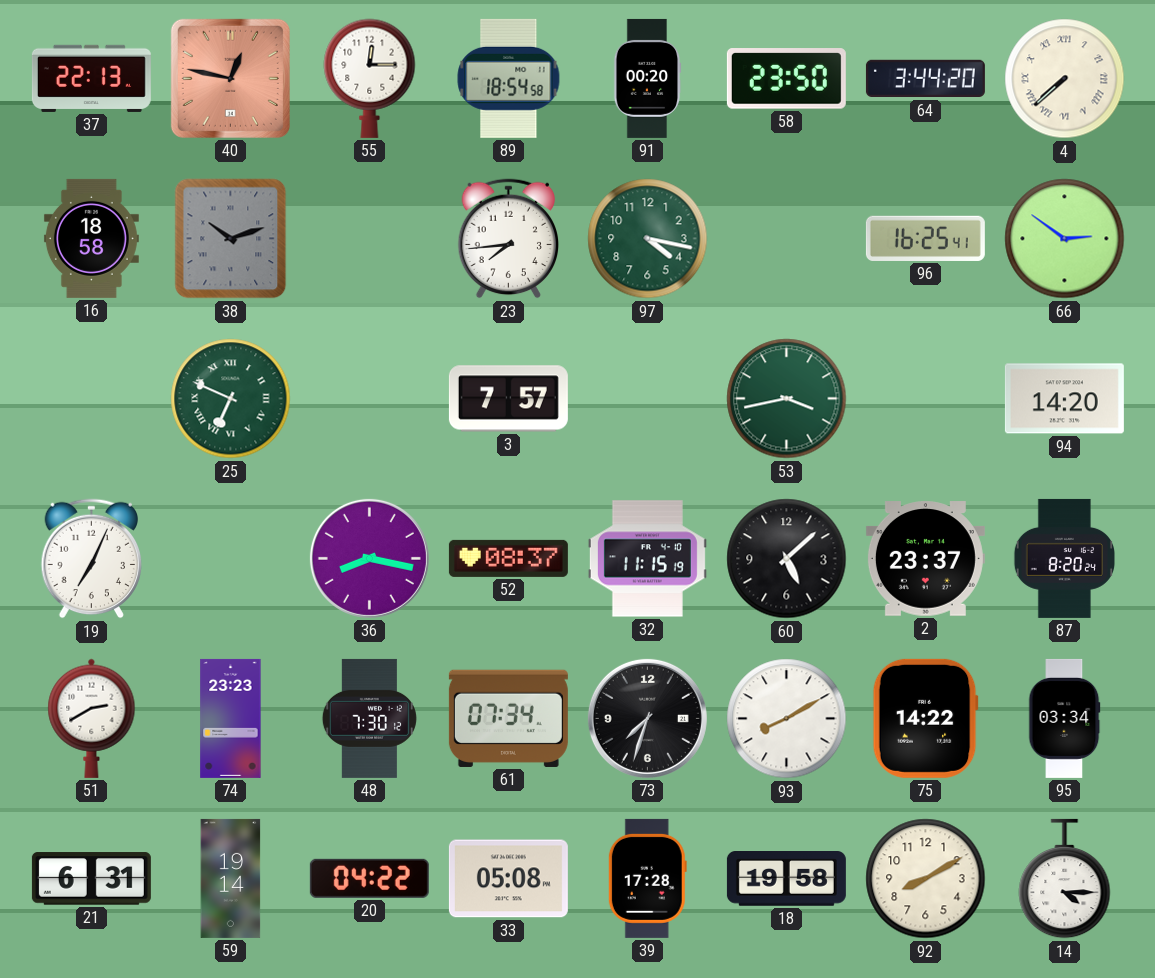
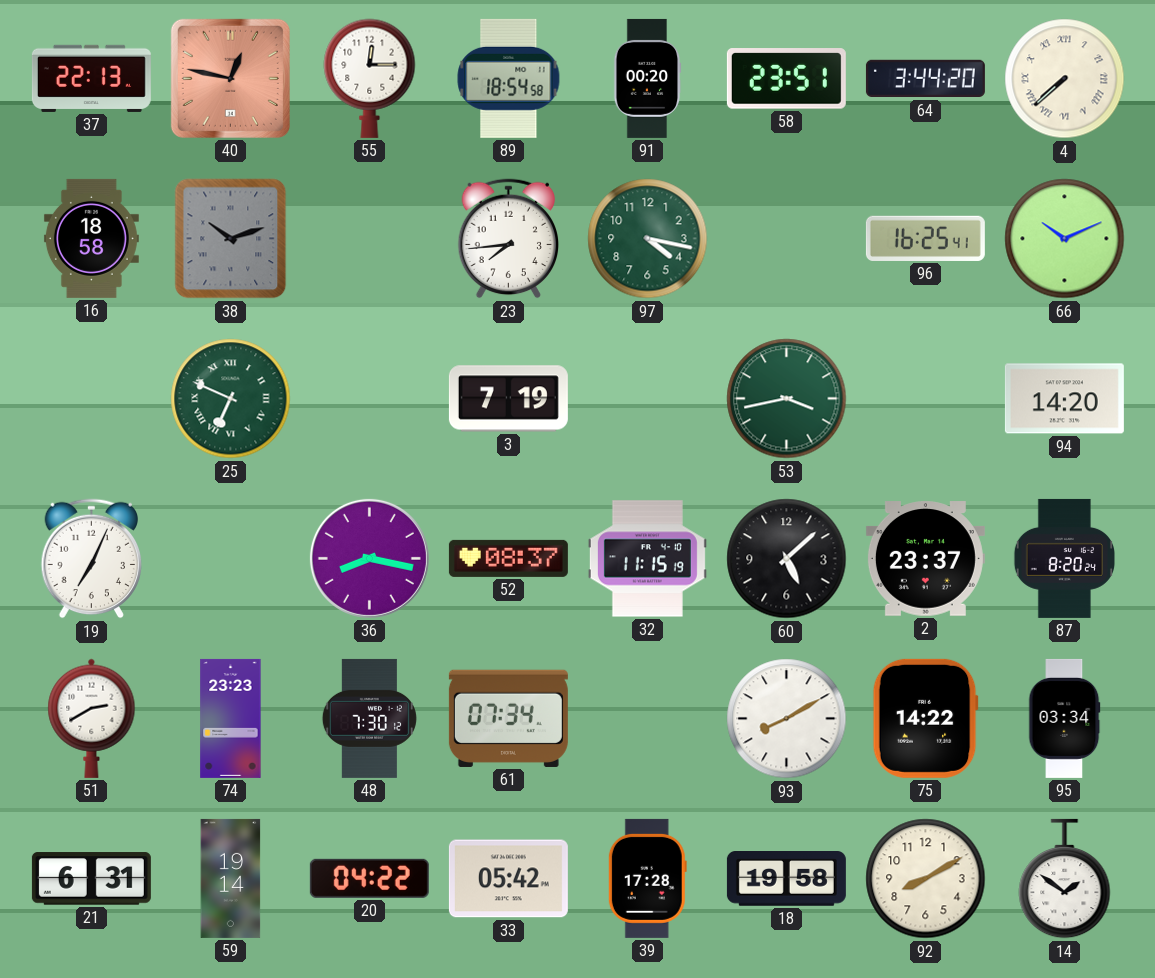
58: 23:50 -> 23:51
66: 2:51 -> 10:11
3: 7:57 -> 7:19
73: 7:33 -> none
33: 05:08 -> 05:42
14: 4:15 -> 1:51
